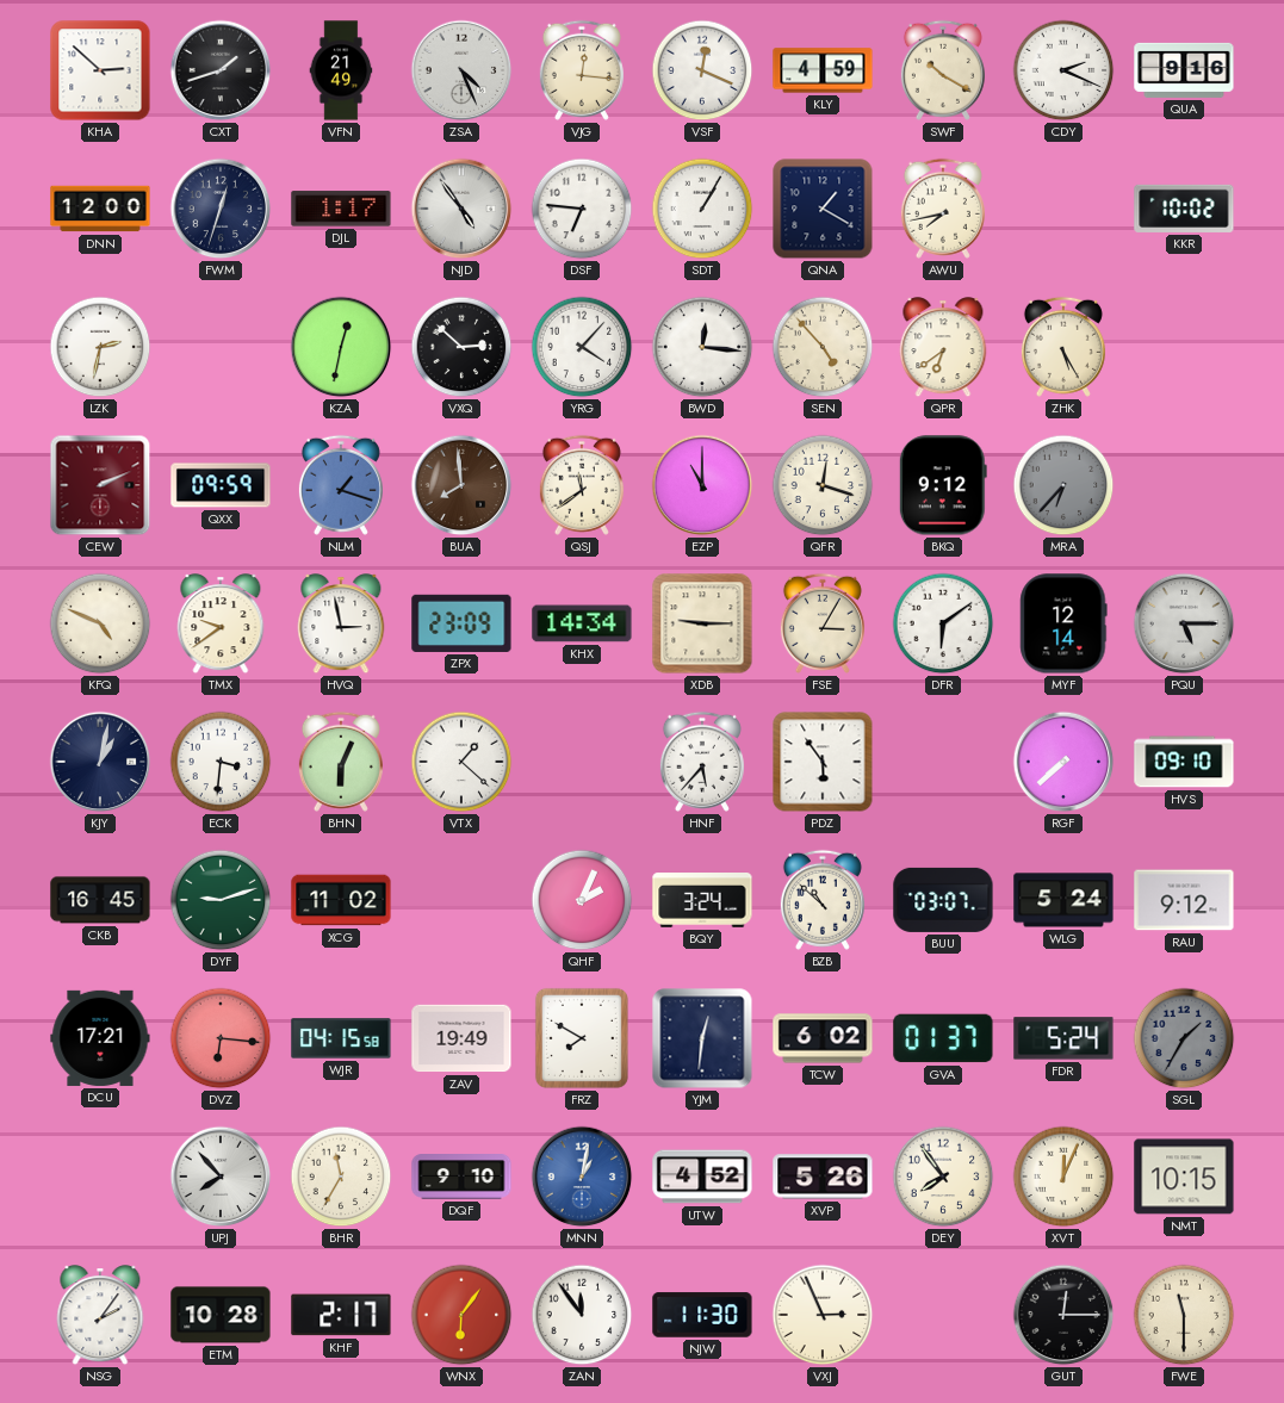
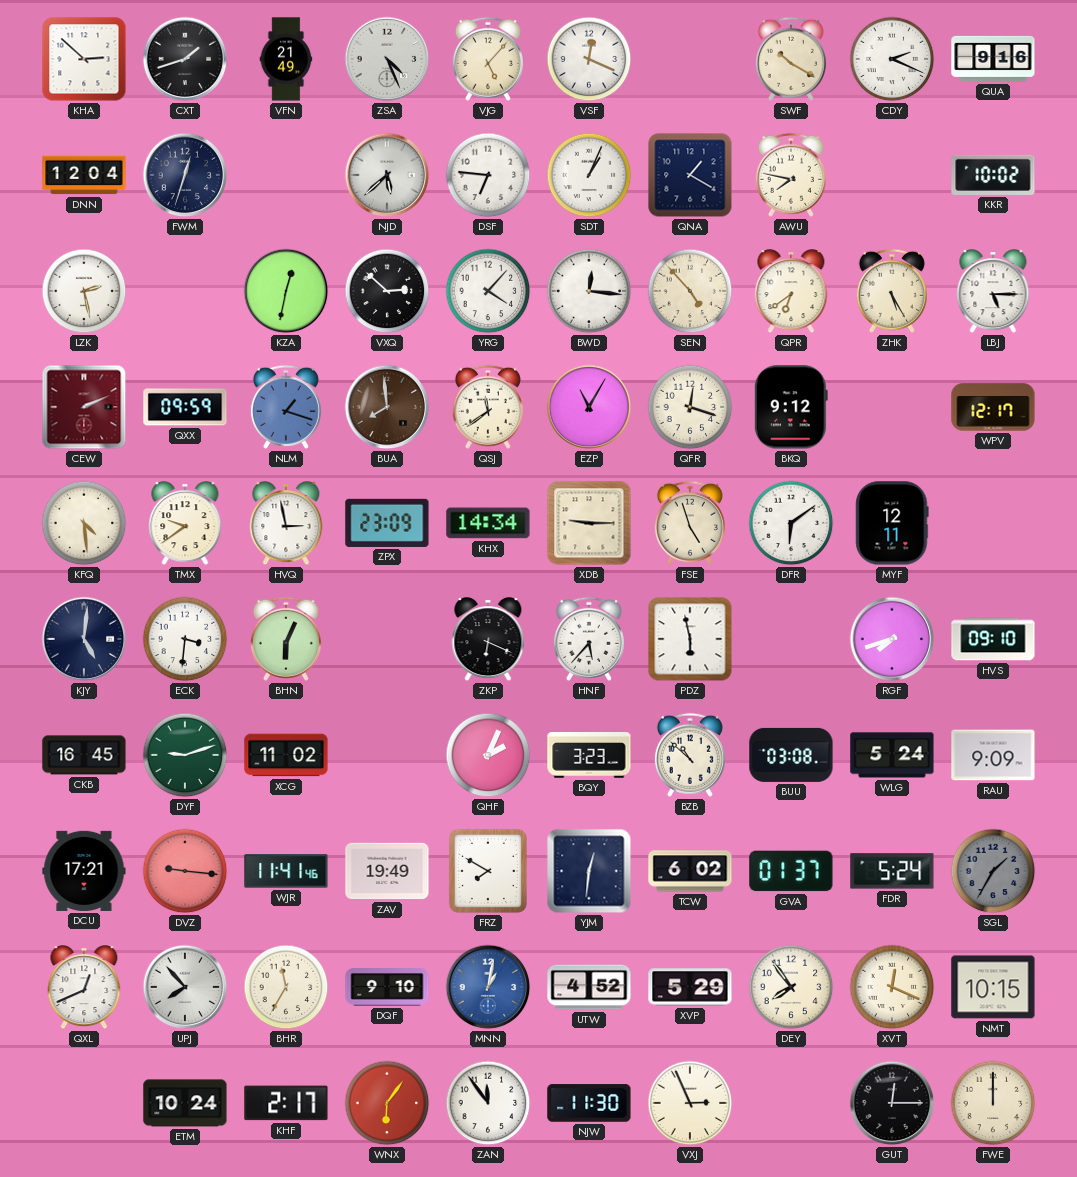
VJG: 12:16 -> 5:07
KLY: 4:59 -> none
DNN: 12:00 -> 12:04
DJL: 1:17 -> none
NJD: 4:54 -> 5:38
SDT: 1:05 -> 1:04
AWU: 7:43 -> 7:47
LZK: 2:32 -> 2:28
LBJ: none -> 5:15
EZP: 11:00 -> 11:05
MRA: 6:37 -> none
WPV: none -> 12:17
KFQ: 4:49 -> 4:29
FSE: 3:05 -> 4:57
MYF: 12:14 -> 12:11
PQU: 5:15 -> none
KJY: 1:02 -> 5:01
VTX: 1:22 -> none
ZKP: none -> 6:19
PDZ: 5:54 -> 5:58
RGF: 7:38 -> 7:42
BQY: 3:24 -> 3:23
BUU: 03:07 -> 03:08
RAU: 9:12 -> 9:09
DVZ: 6:16 -> 9:16
WJR: 04:15 -> 11:41
QXL: none -> 12:41
XVP: 5:26 -> 5:29
XVT: 12:04 -> 12:19
NSG: 2:06 -> none
ETM: 10:28 -> 10:24
FWE: 11:30 -> 12:00
